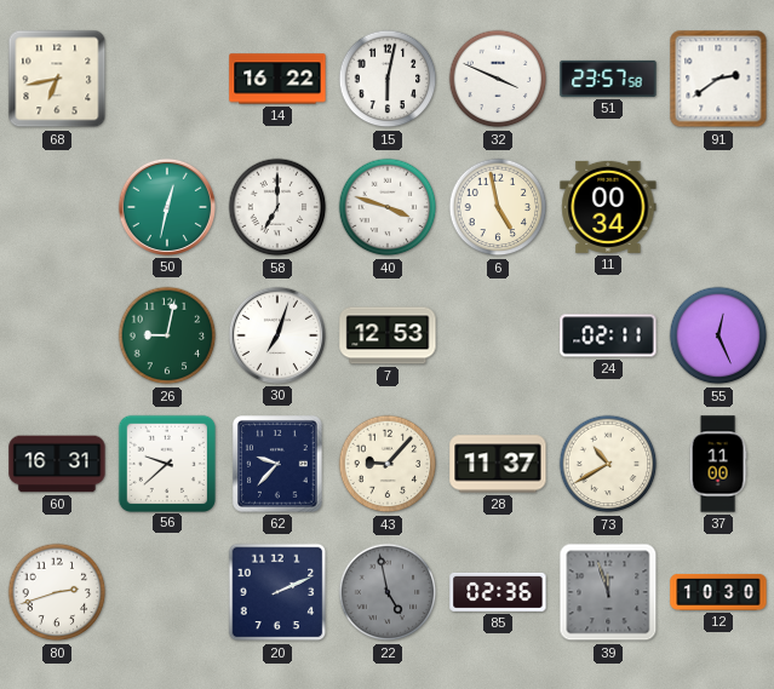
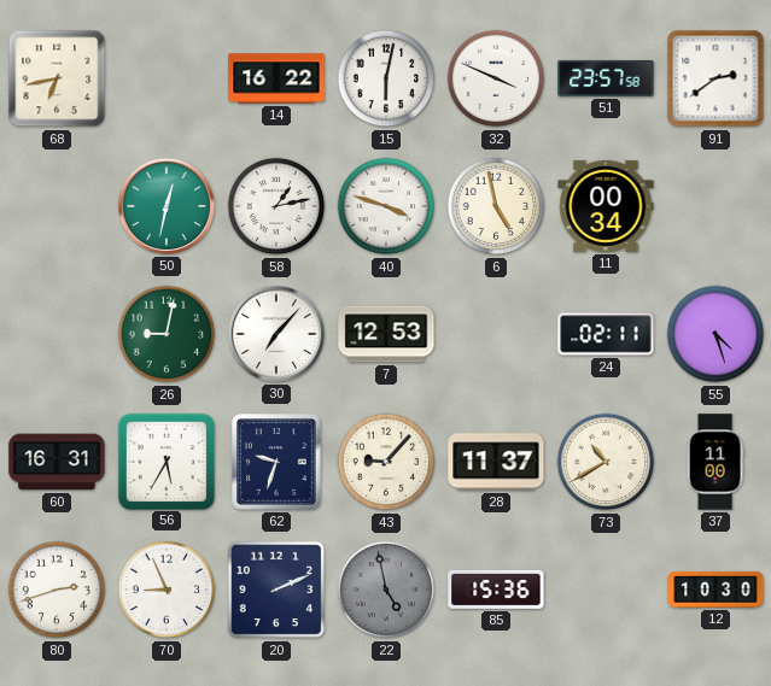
58: 7:00 -> 1:13
30: 7:03 -> 7:07
55: 12:26 -> 4:27
56: 9:38 -> 5:35
62: 9:37 -> 9:33
70: none -> 8:56
85: 02:36 -> 15:36
39: 11:57 -> none
